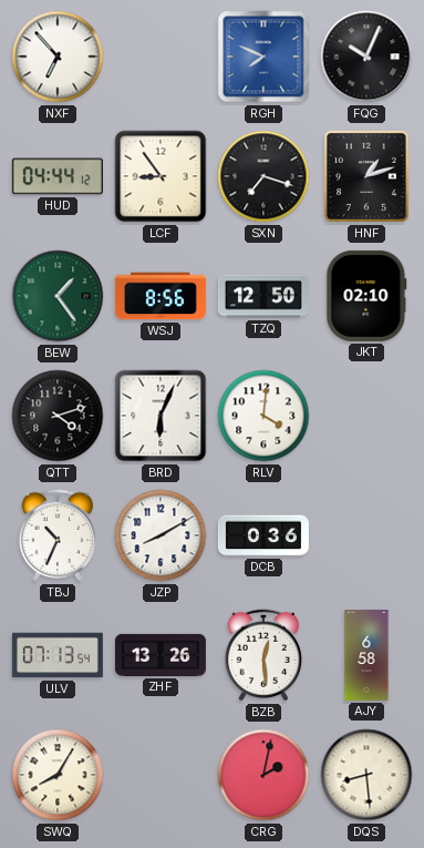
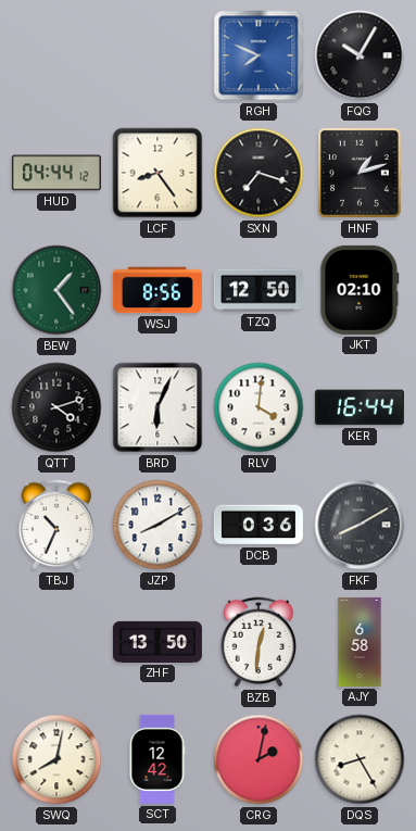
NXF: 6:53 -> none
FQG: 10:04 -> 10:05
LCF: 8:54 -> 8:24
KER: none -> 16:44
FKF: none -> 8:10
ULV: 07:13 -> none
ZHF: 13:26 -> 13:50
BZB: 12:29 -> 12:31
SWQ: 8:05 -> 8:02
SCT: none -> 12:42
DQS: 8:29 -> 8:25
